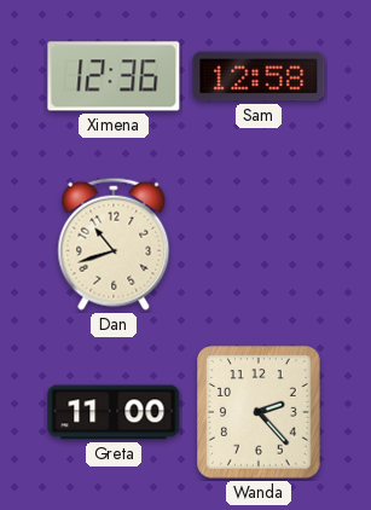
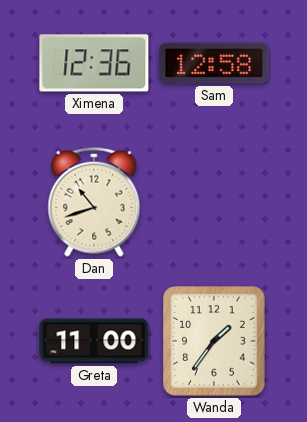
Wanda: 2:23 -> 1:36
